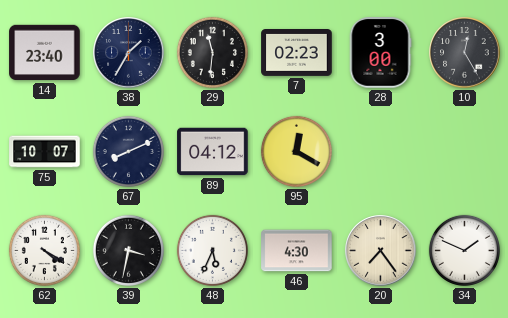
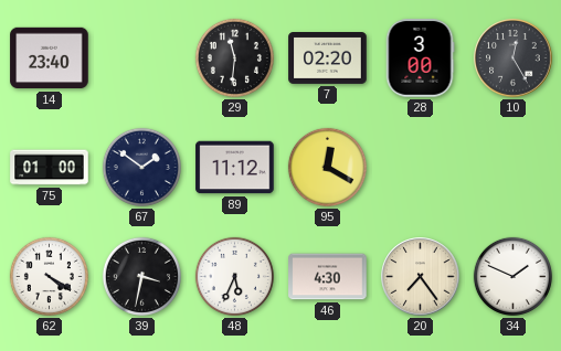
38: 1:35 -> none
7: 02:23 -> 02:20
75: 10:07 -> 01:00
67: 8:11 -> 1:51
89: 04:12 -> 11:12
